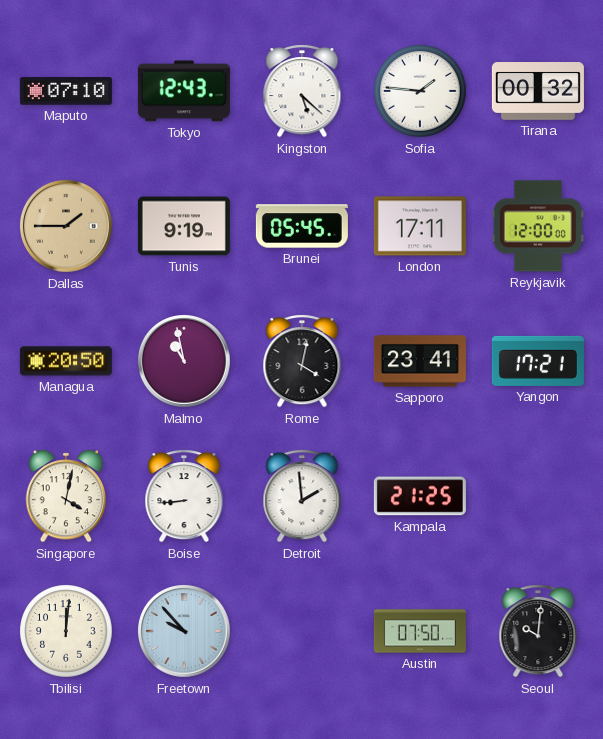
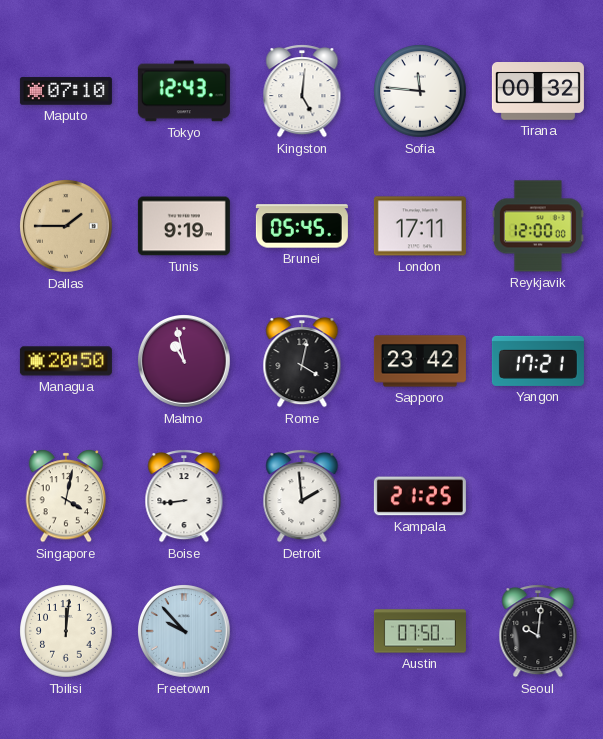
Kingston: 5:22 -> 5:01
Sofia: 1:46 -> 11:46
Sapporo: 23:41 -> 23:42
